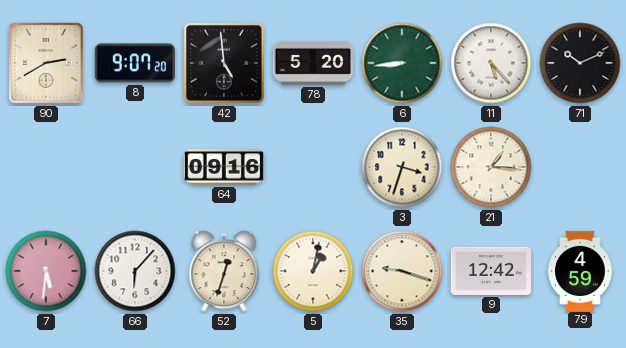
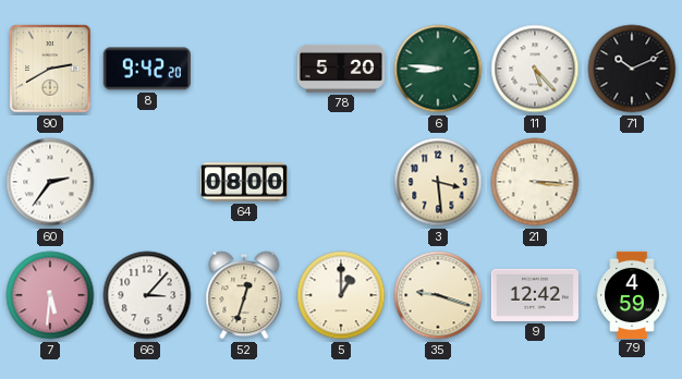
8: 9:07 -> 9:42
42: 4:59 -> none
6: 8:44 -> 8:46
60: none -> 2:36
64: 09:16 -> 08:00
3: 3:33 -> 3:29
21: 1:16 -> 3:16
66: 6:07 -> 3:07
5: 1:02 -> 1:00
